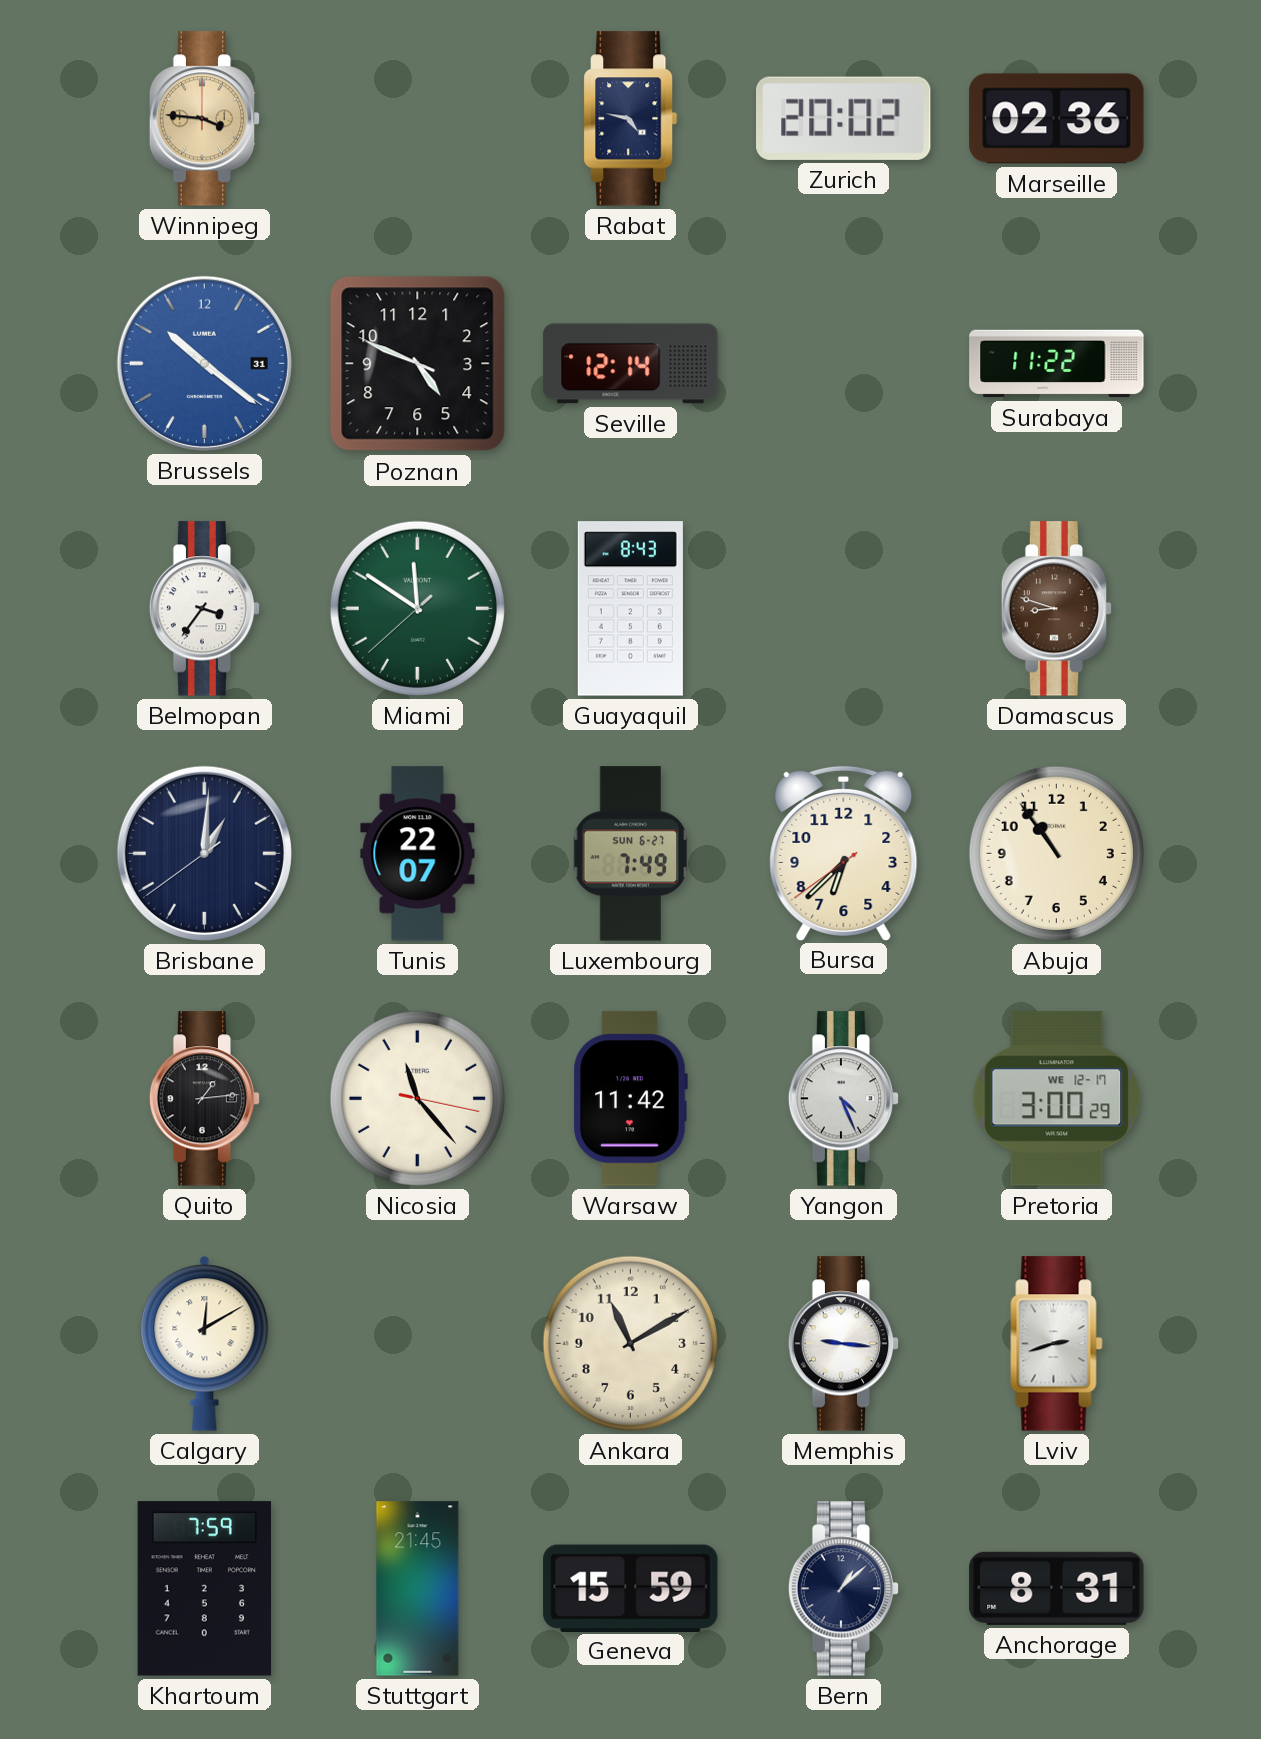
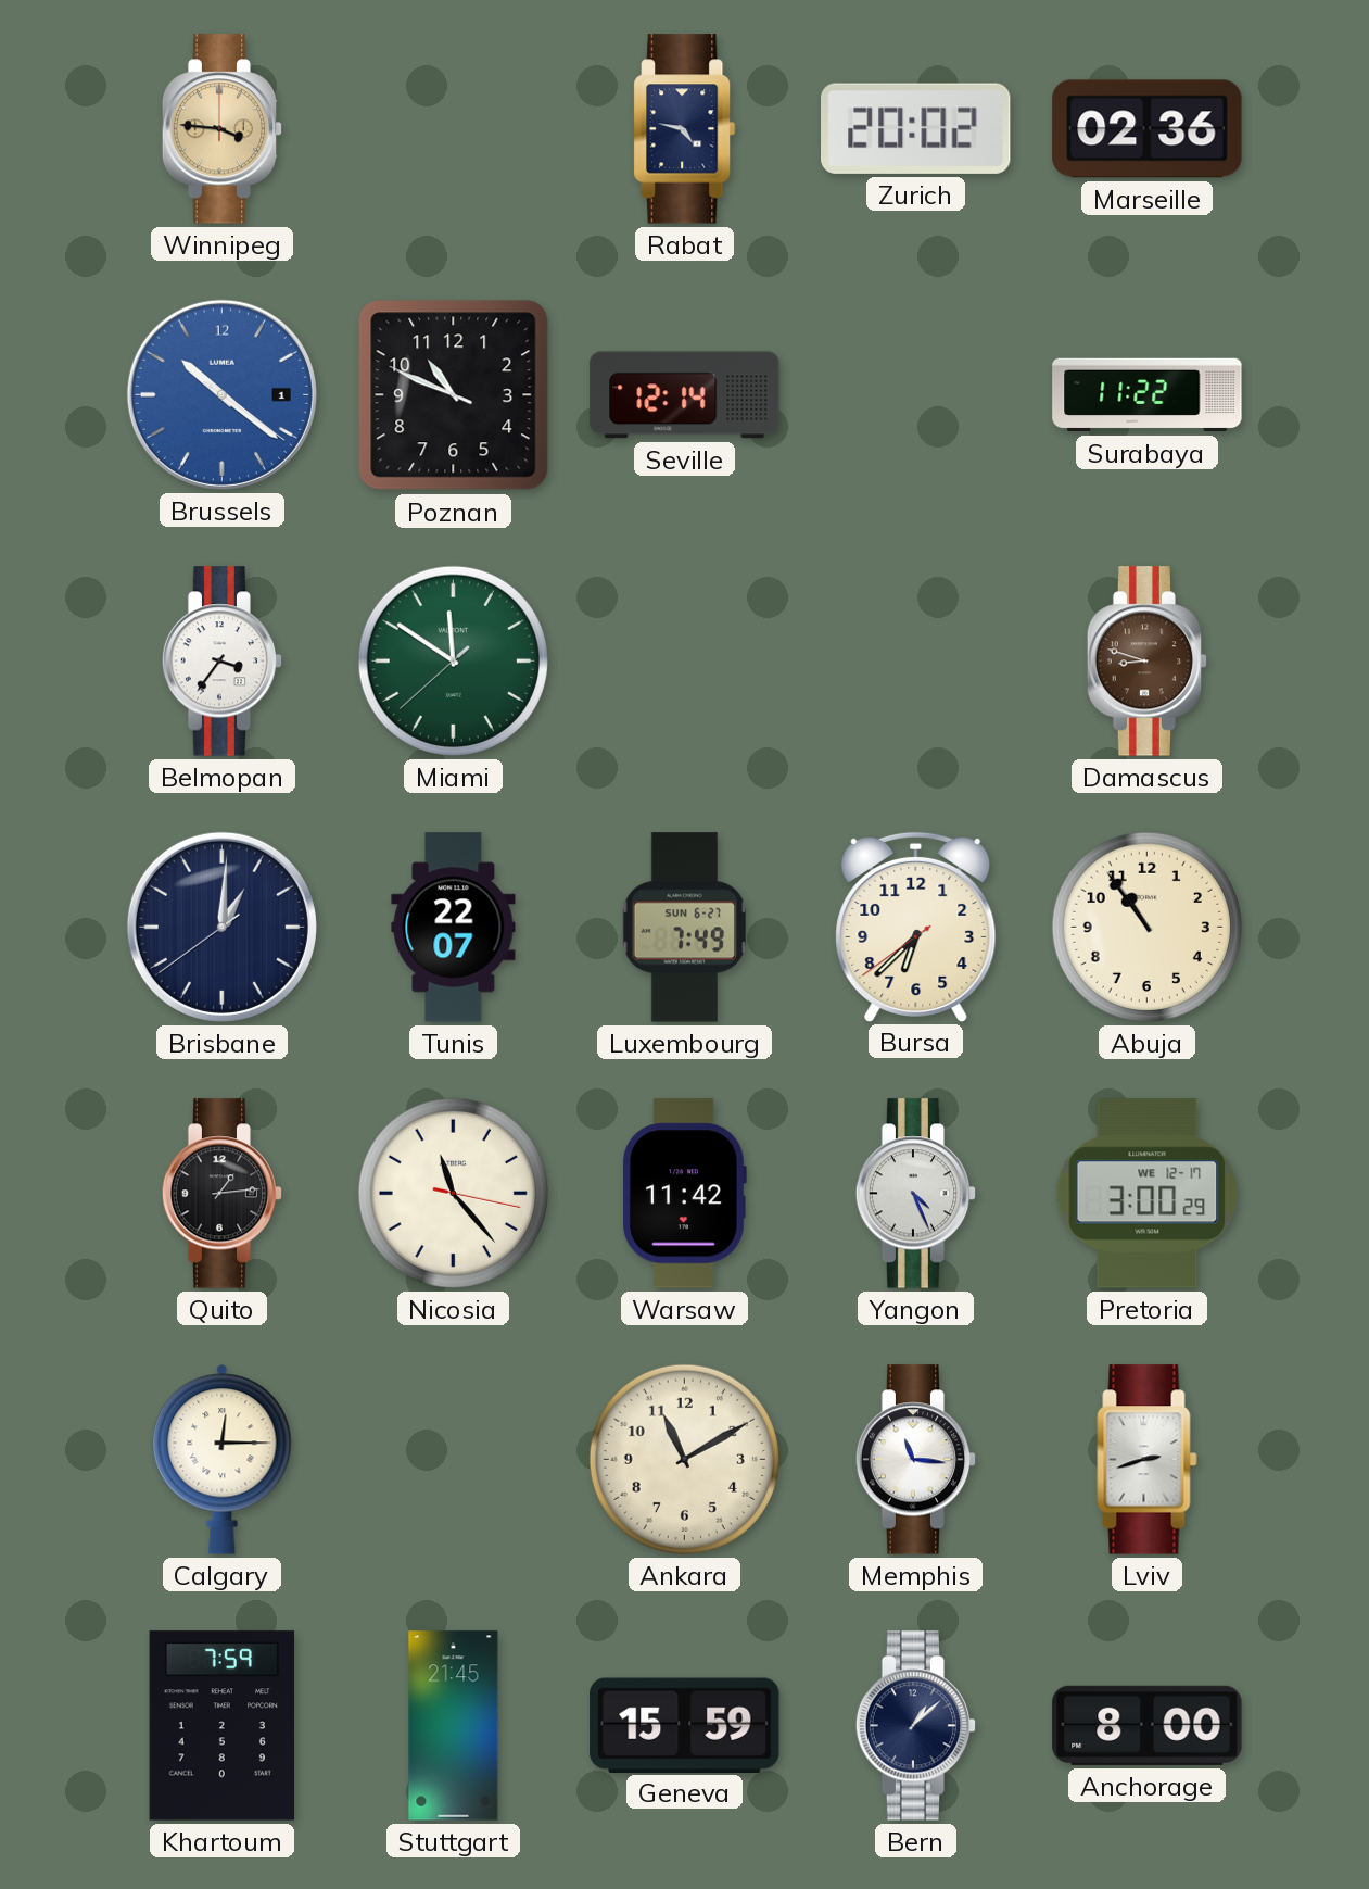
Brussels date: 31 -> 1
Poznan: 4:48 -> 10:48
Guayaquil: 8:43 -> none
Calgary: 12:10 -> 12:15
Memphis: 9:16 -> 11:16
Anchorage: 8:31 -> 8:00
